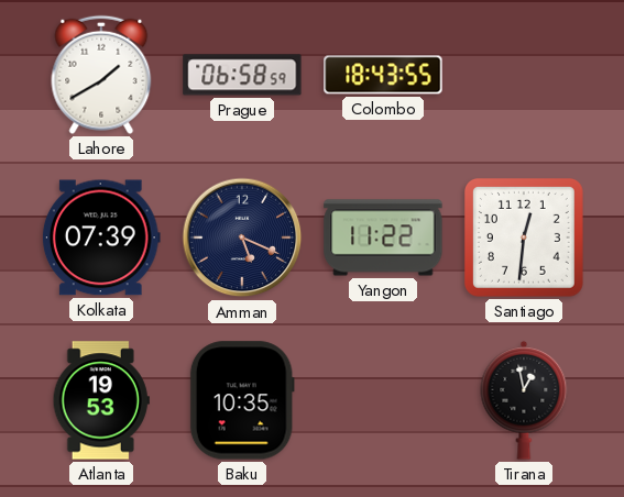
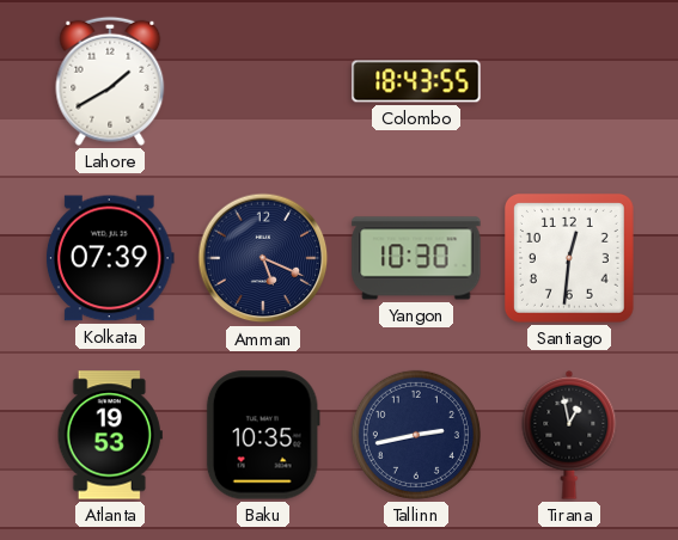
Prague: 06:58 -> none
Yangon: 11:22 -> 10:30
Tallinn: none -> 2:43
